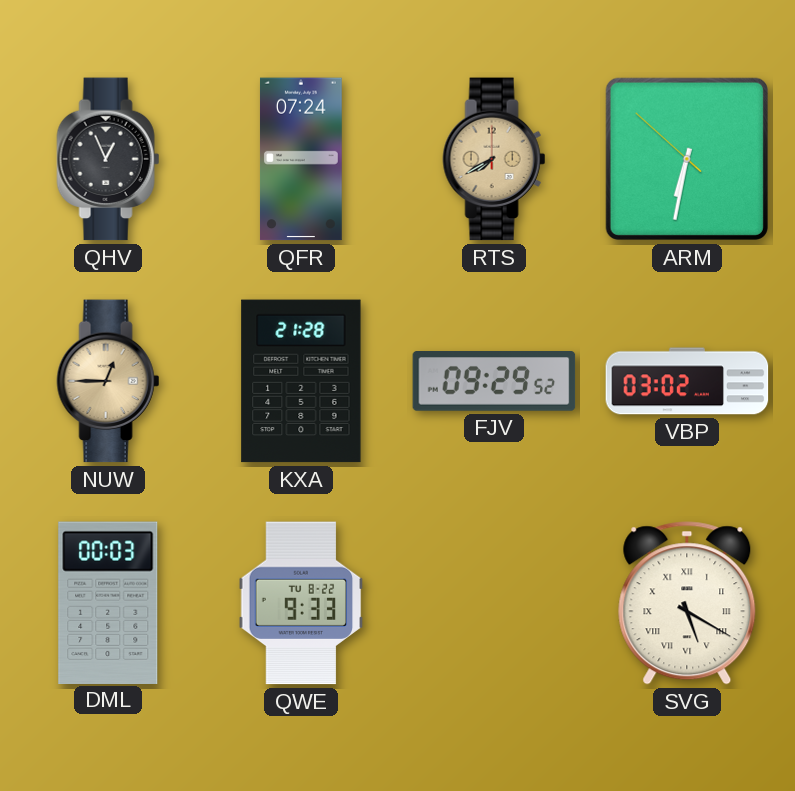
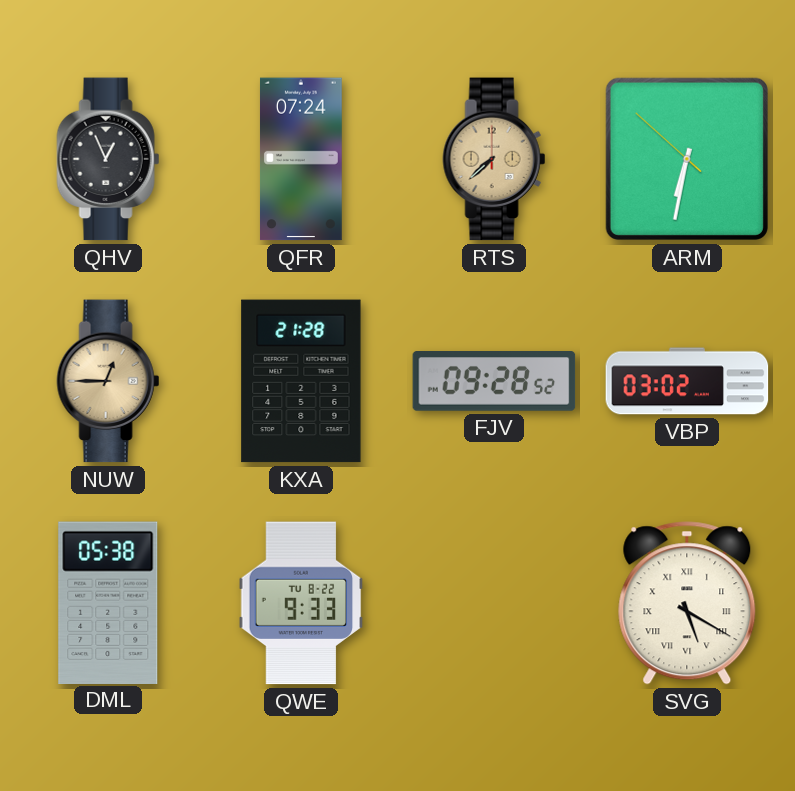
RTS: 7:40 -> 7:38
FJV: 09:29 -> 09:28
DML: 00:03 -> 05:38
